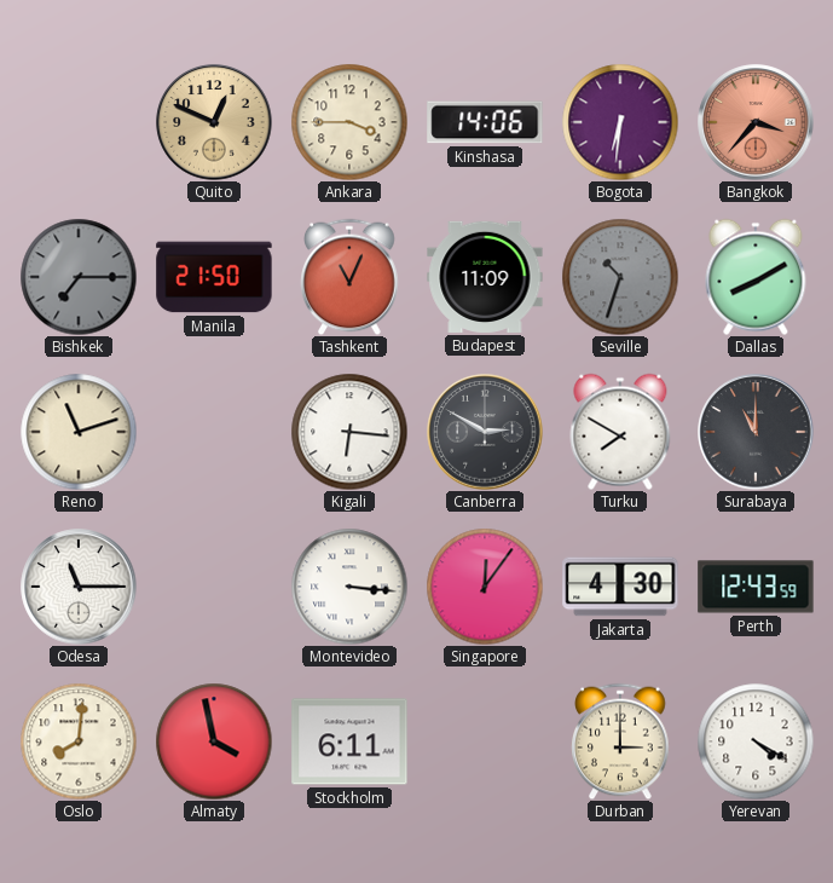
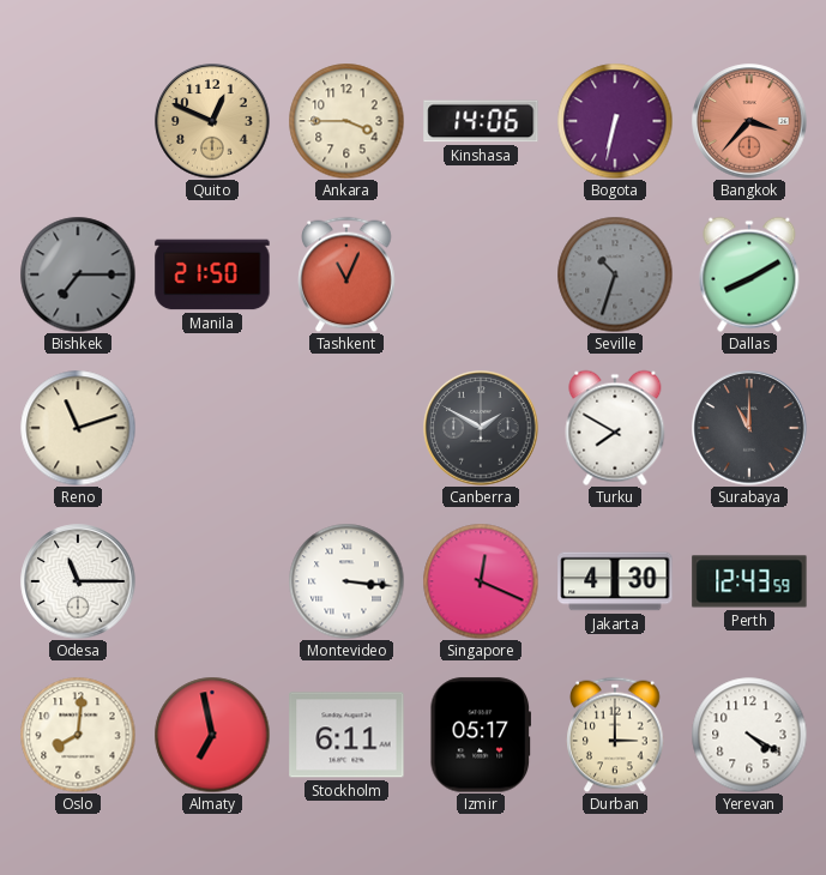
Bogota: 6:31 -> 6:32
Budapest: 11:09 -> none
Kigali: 6:16 -> none
Canberra: 2:50 -> 1:50
Singapore: 12:06 -> 12:19
Almaty: 3:58 -> 6:58
Izmir: none -> 05:17
